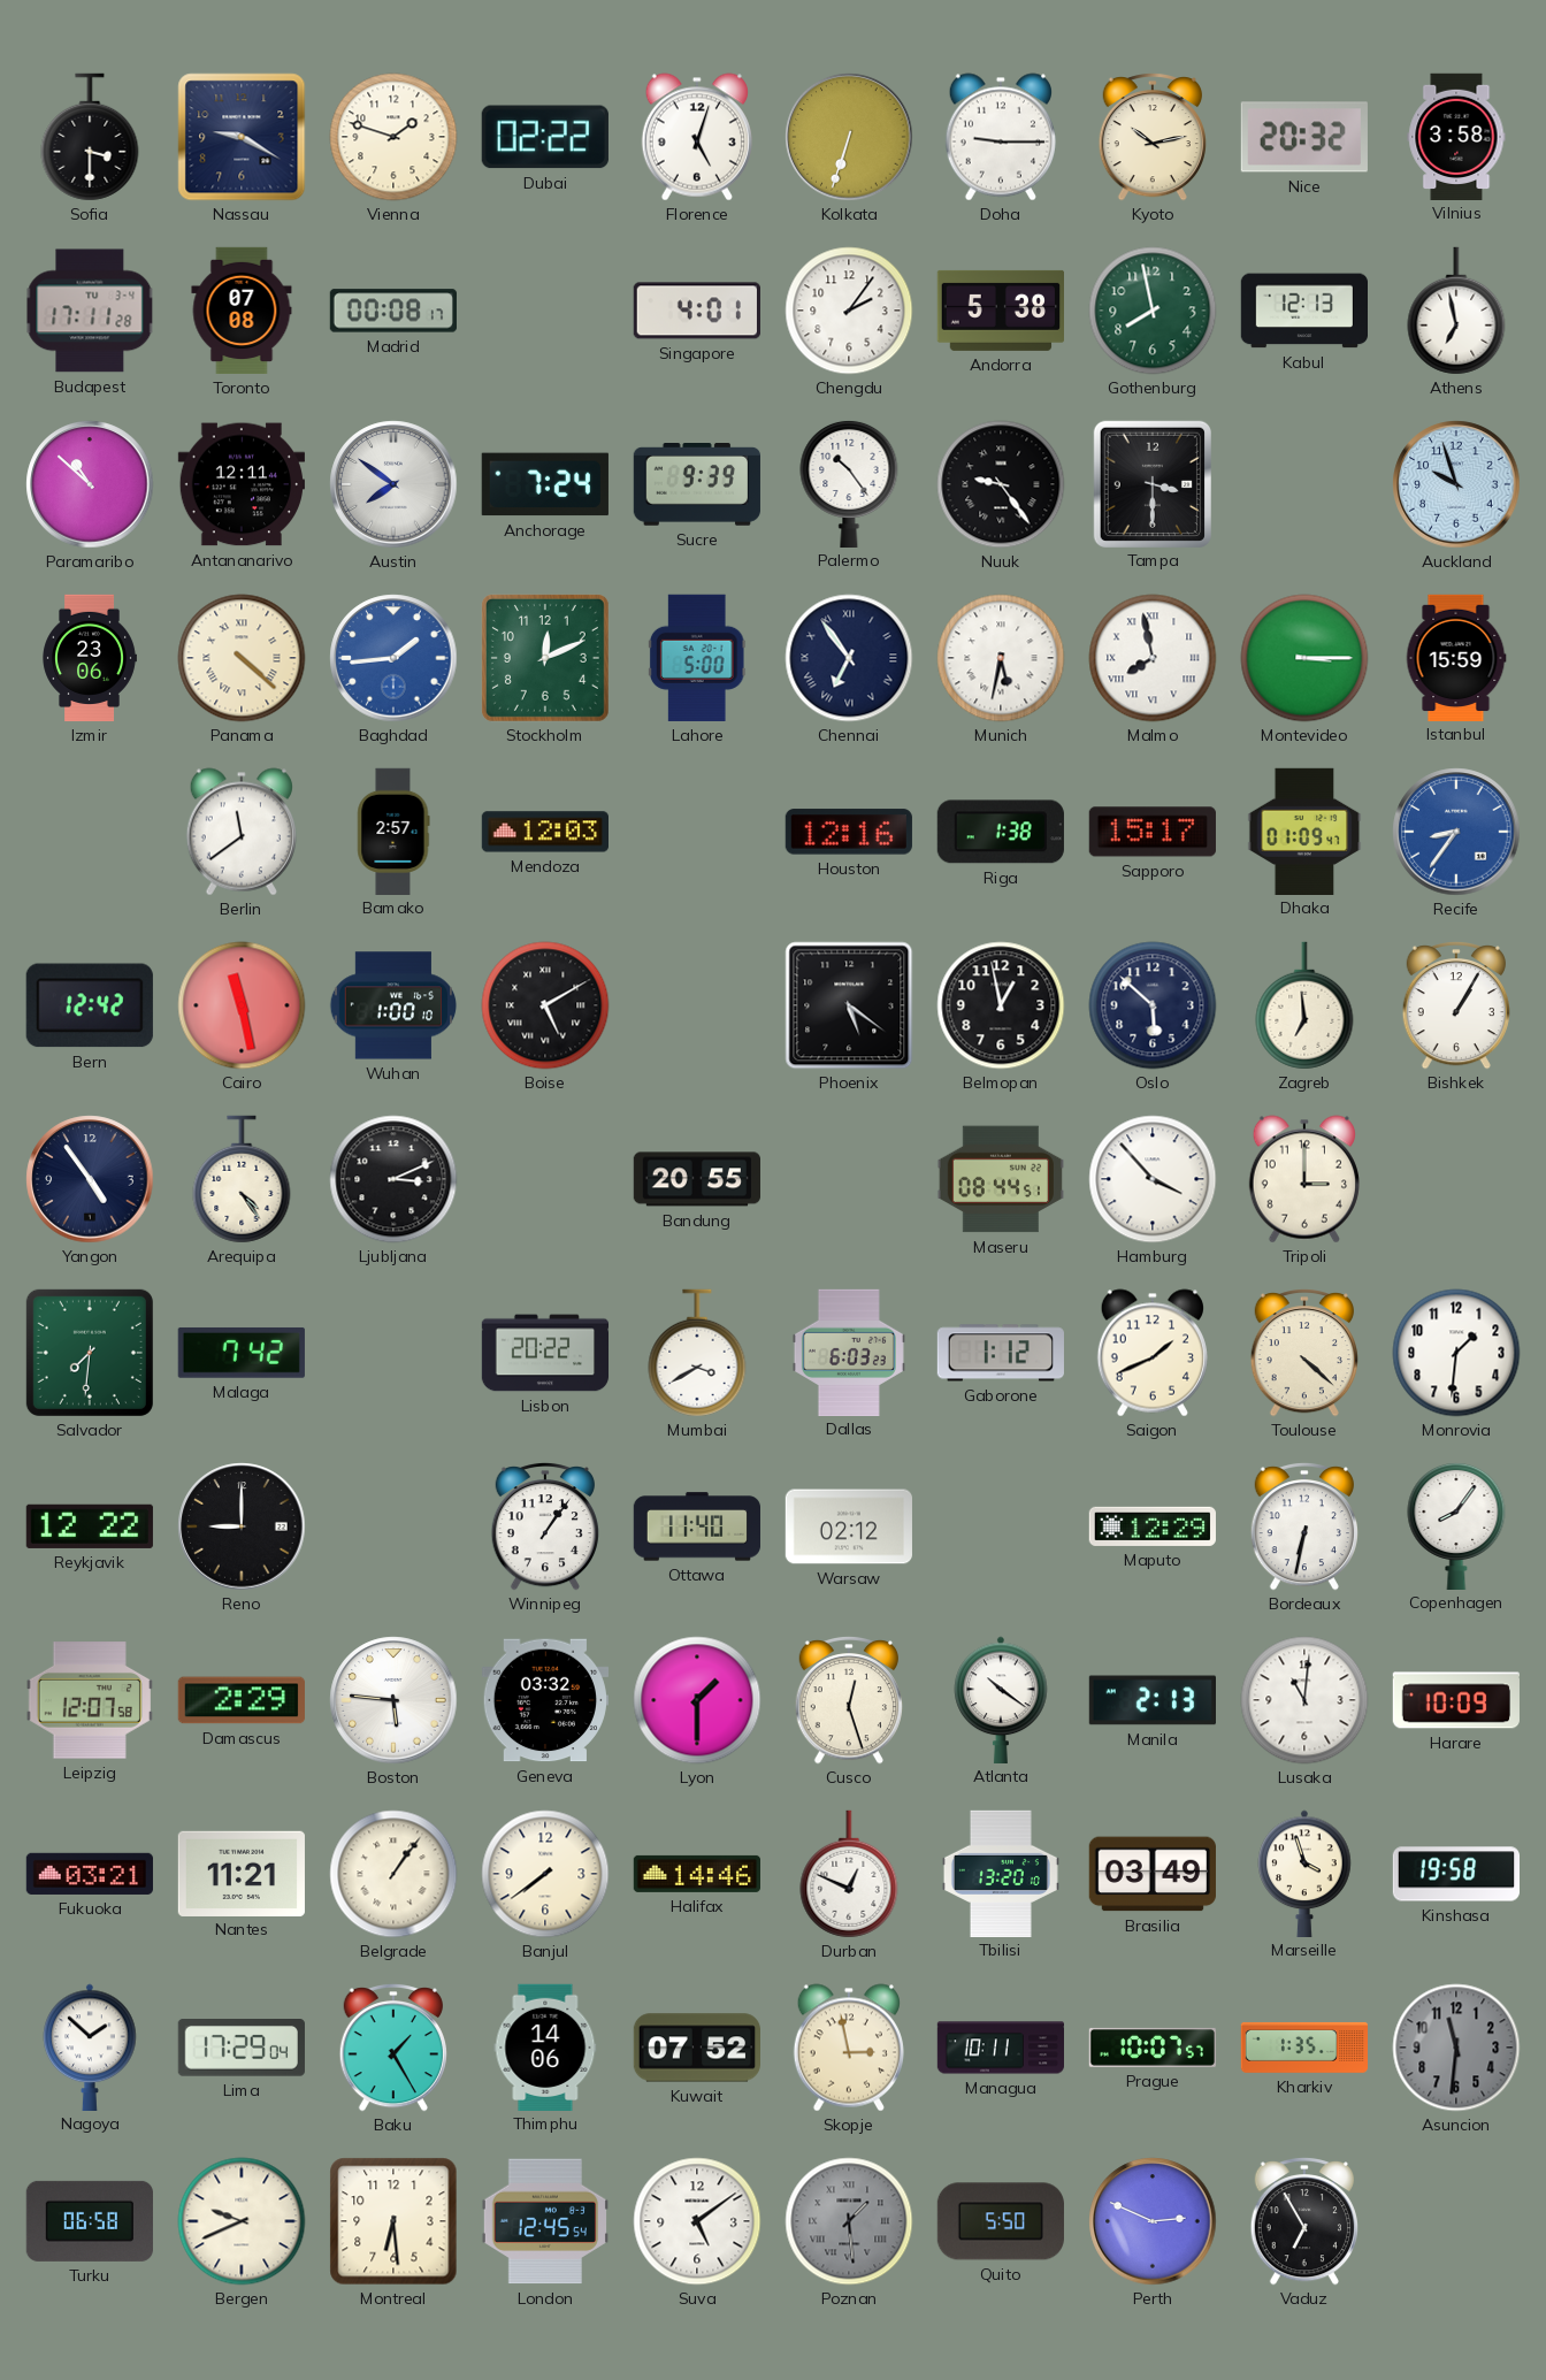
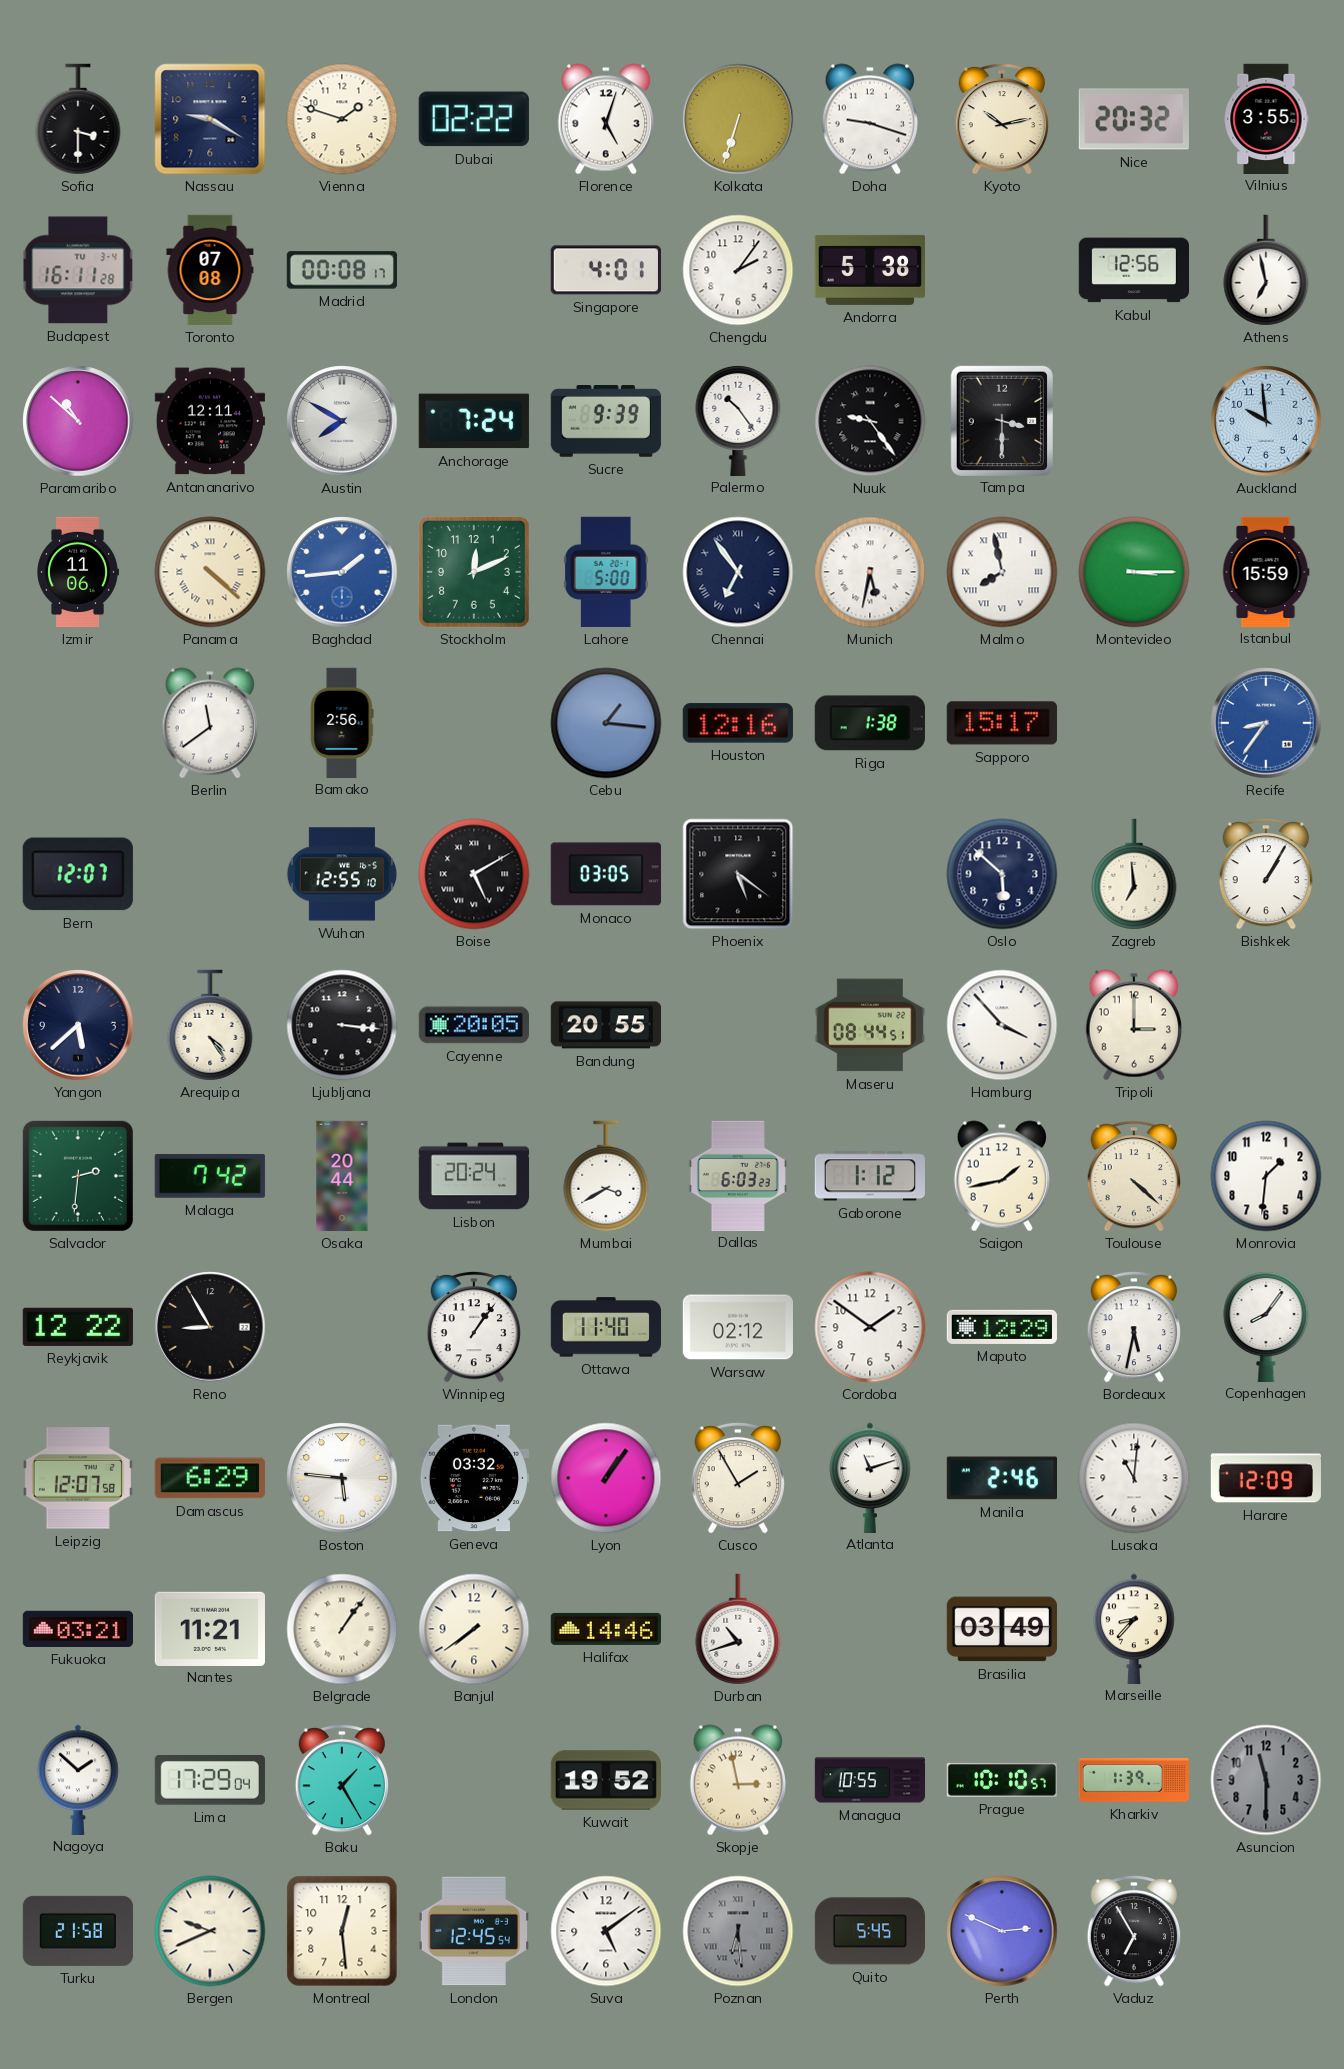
Doha: 9:15 -> 9:18
Vilnius: 3:58 -> 3:55
Budapest: 17:11 -> 16:11
Gothenburg: 7:58 -> none
Kabul: 12:13 -> 12:56
Austin: 7:51 -> 7:50
Auckland: 9:57 -> 9:59
Izmir: 23:06 -> 11:06
Bamako: 2:57 -> 2:56
Mendoza: 12:03 -> none
Cebu: none -> 1:16
Dhaka: 01:09 -> none
Bern: 12:42 -> 12:07
Cairo: 11:28 -> none
Wuhan: 1:00 -> 12:55
Monaco: none -> 03:05
Belmopan: 12:58 -> none
Yangon: 4:54 -> 5:38
Ljubljana: 3:11 -> 3:16
Cayenne: none -> 20:05
Salvador: 7:31 -> 2:31
Osaka: none -> 20:44
Lisbon: 20:22 -> 20:24
Saigon: 1:41 -> 1:43
Reno: 9:00 -> 8:55
Cordoba: none -> 1:51
Bordeaux: 6:32 -> 5:32
Damascus: 2:29 -> 6:29
Lyon: 1:30 -> 1:06
Cusco: 12:27 -> 1:55
Atlanta: 10:21 -> 11:12
Manila: 2:13 -> 2:46
Harare: 10:09 -> 12:09
Durban: 12:49 -> 10:42
Tbilisi: 13:20 -> none
Marseille: 3:57 -> 8:37
Kinshasa: 19:58 -> none
Thimphu: 14:06 -> none
Kuwait: 07:52 -> 19:52
Managua: 10:11 -> 10:55
Prague: 10:07 -> 10:10
Kharkiv: 1:35 -> 1:39
Asuncion: 11:31 -> 11:30
Turku: 06:58 -> 21:58
Montreal: 6:29 -> 12:29
Poznan: 1:29 -> 6:29
Quito: 5:50 -> 5:45
